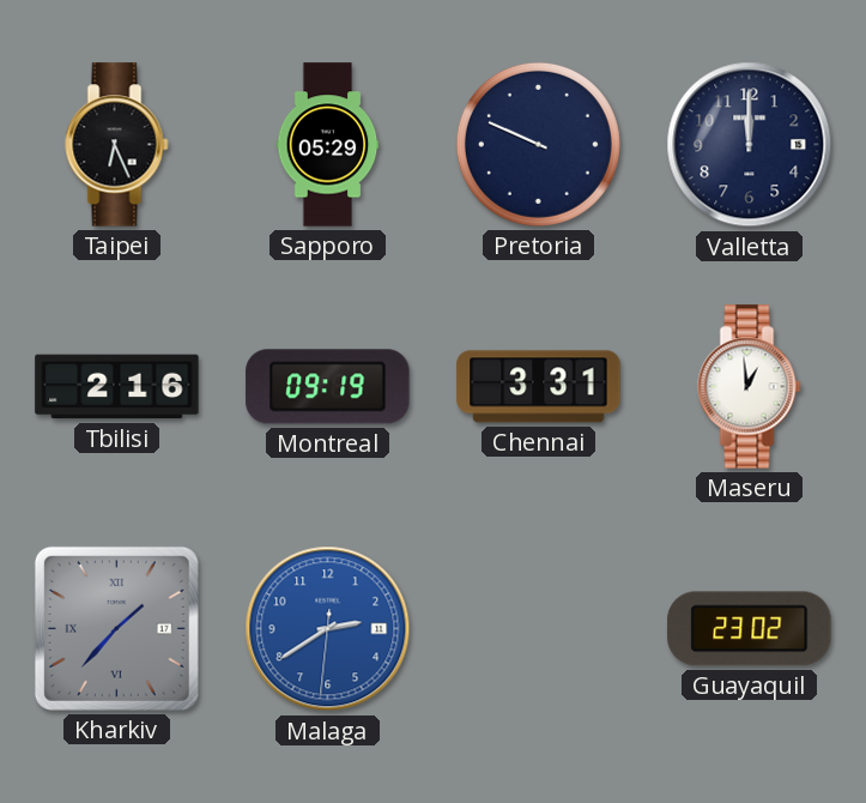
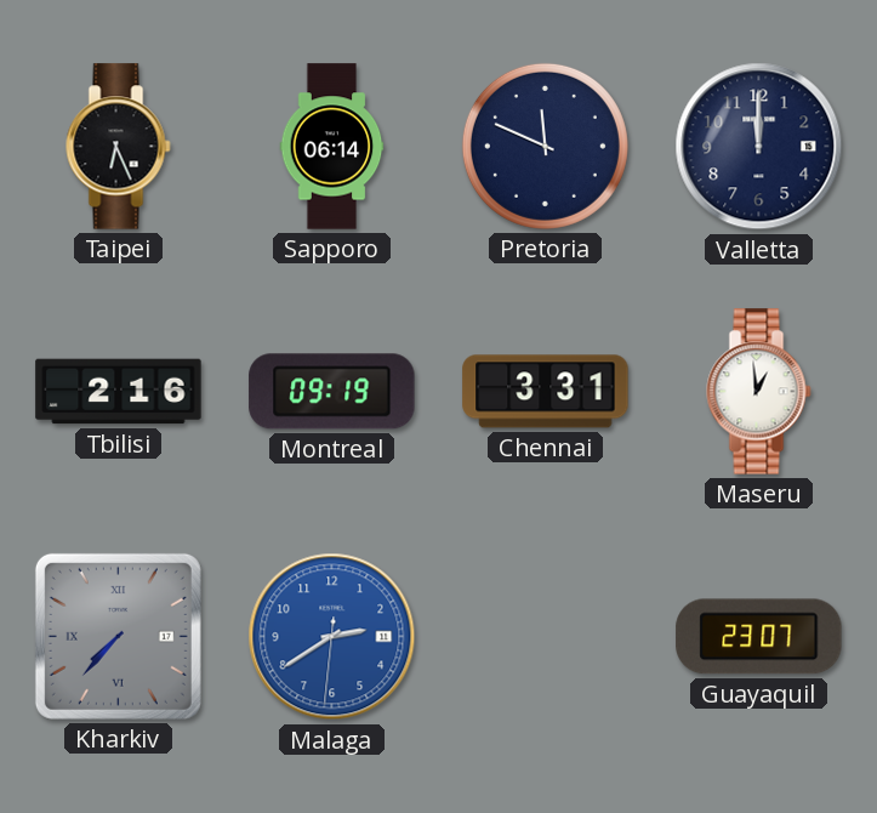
Sapporo: 05:29 -> 06:14
Pretoria: 9:49 -> 11:49
Kharkiv: 1:37 -> 7:37
Guayaquil: 23:02 -> 23:07
